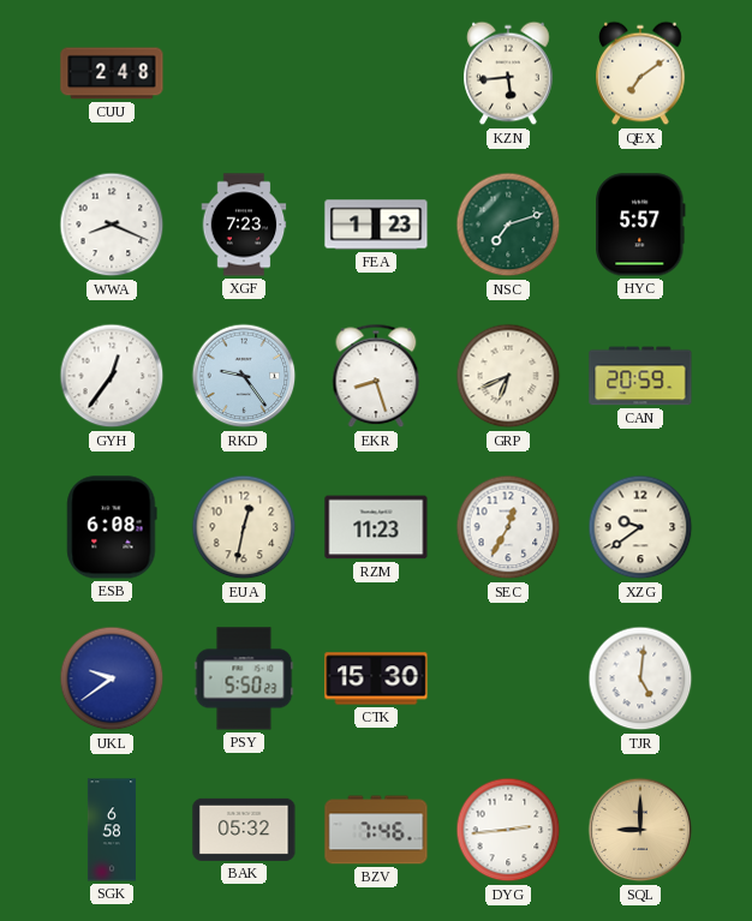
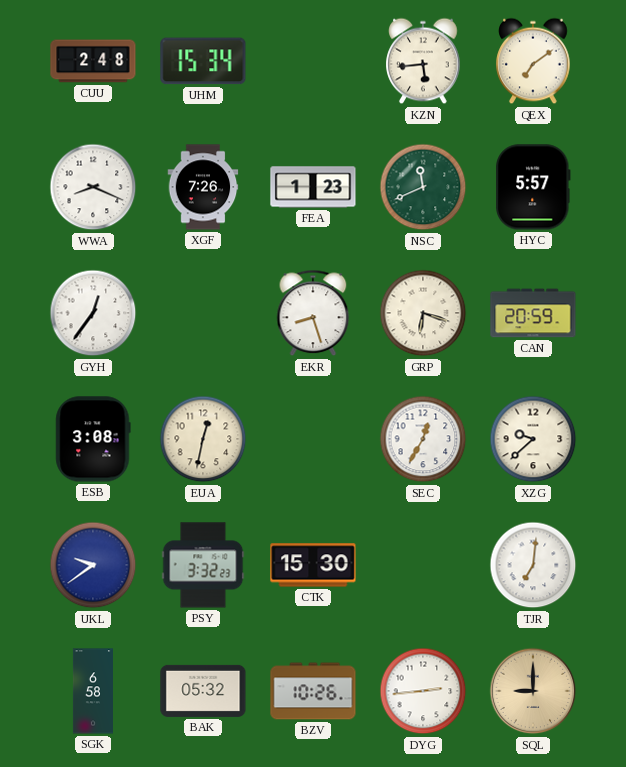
UHM: none -> 15:34
XGF: 7:23 -> 7:26
NSC: 7:12 -> 11:41
RKD: 9:24 -> none
GRP: 6:41 -> 6:18
ESB: 6:08 -> 3:08
RZM: 11:23 -> none
XZG: 9:39 -> 9:38
PSY: 5:50 -> 3:32
TJR: 5:01 -> 7:01
BZV: 7:46 -> 10:26
